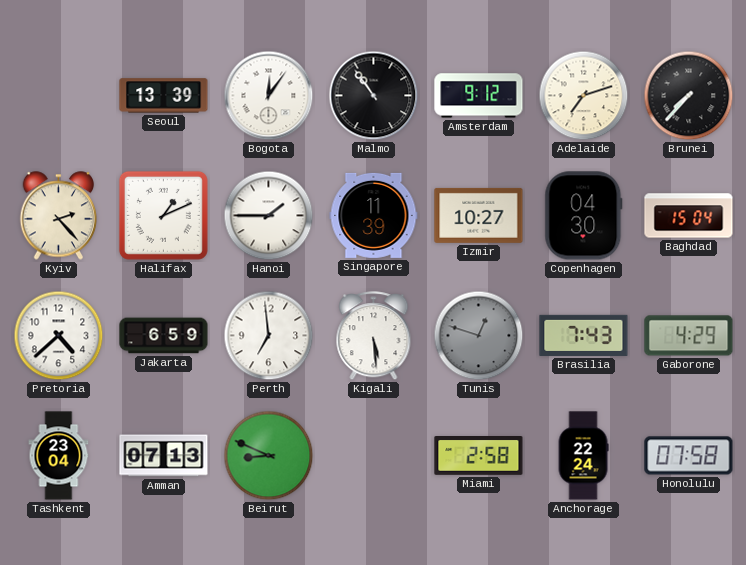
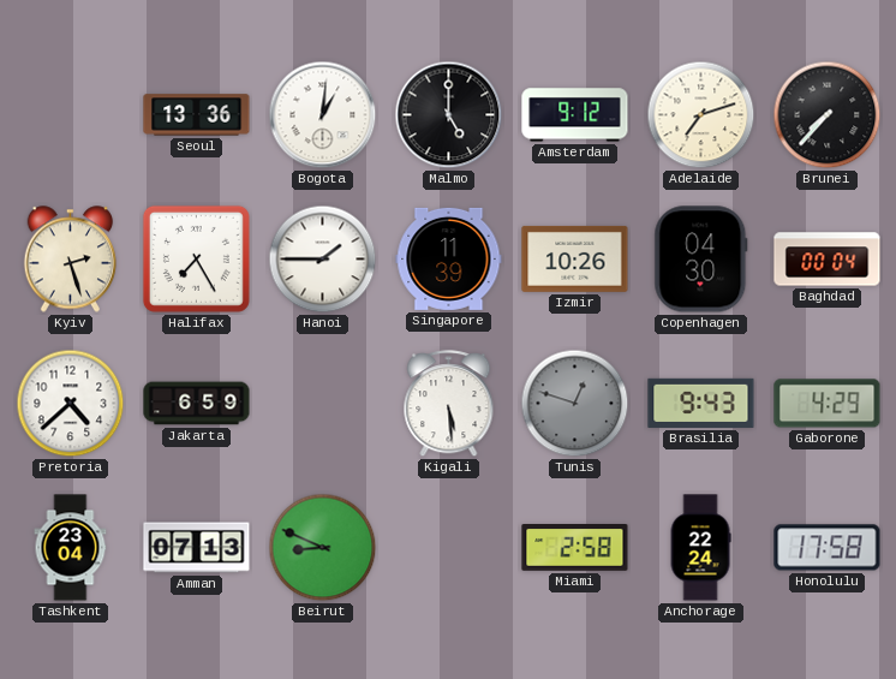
Seoul: 13:39 -> 13:36
Bogota: 12:06 -> 1:01
Malmo: 10:54 -> 5:00
Kyiv: 2:23 -> 2:27
Halifax: 1:11 -> 7:25
Izmir: 10:27 -> 10:26
Baghdad: 15:04 -> 00:04
Perth: 6:59 -> none
Brasilia: 7:43 -> 9:43
Honolulu: 07:58 -> 17:58
